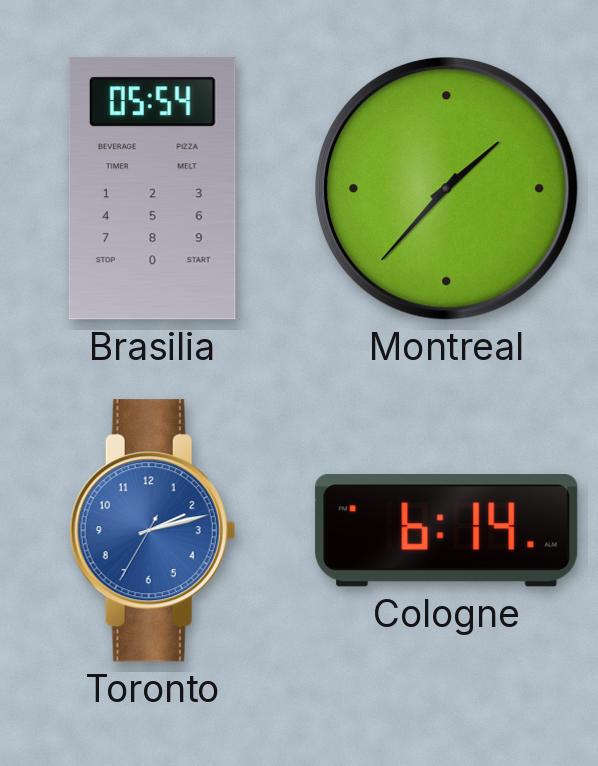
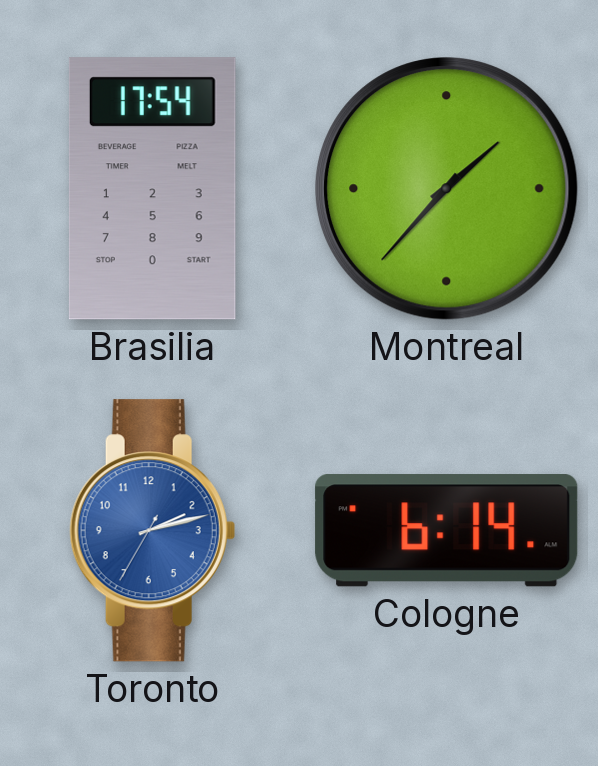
Brasilia: 05:54 -> 17:54
